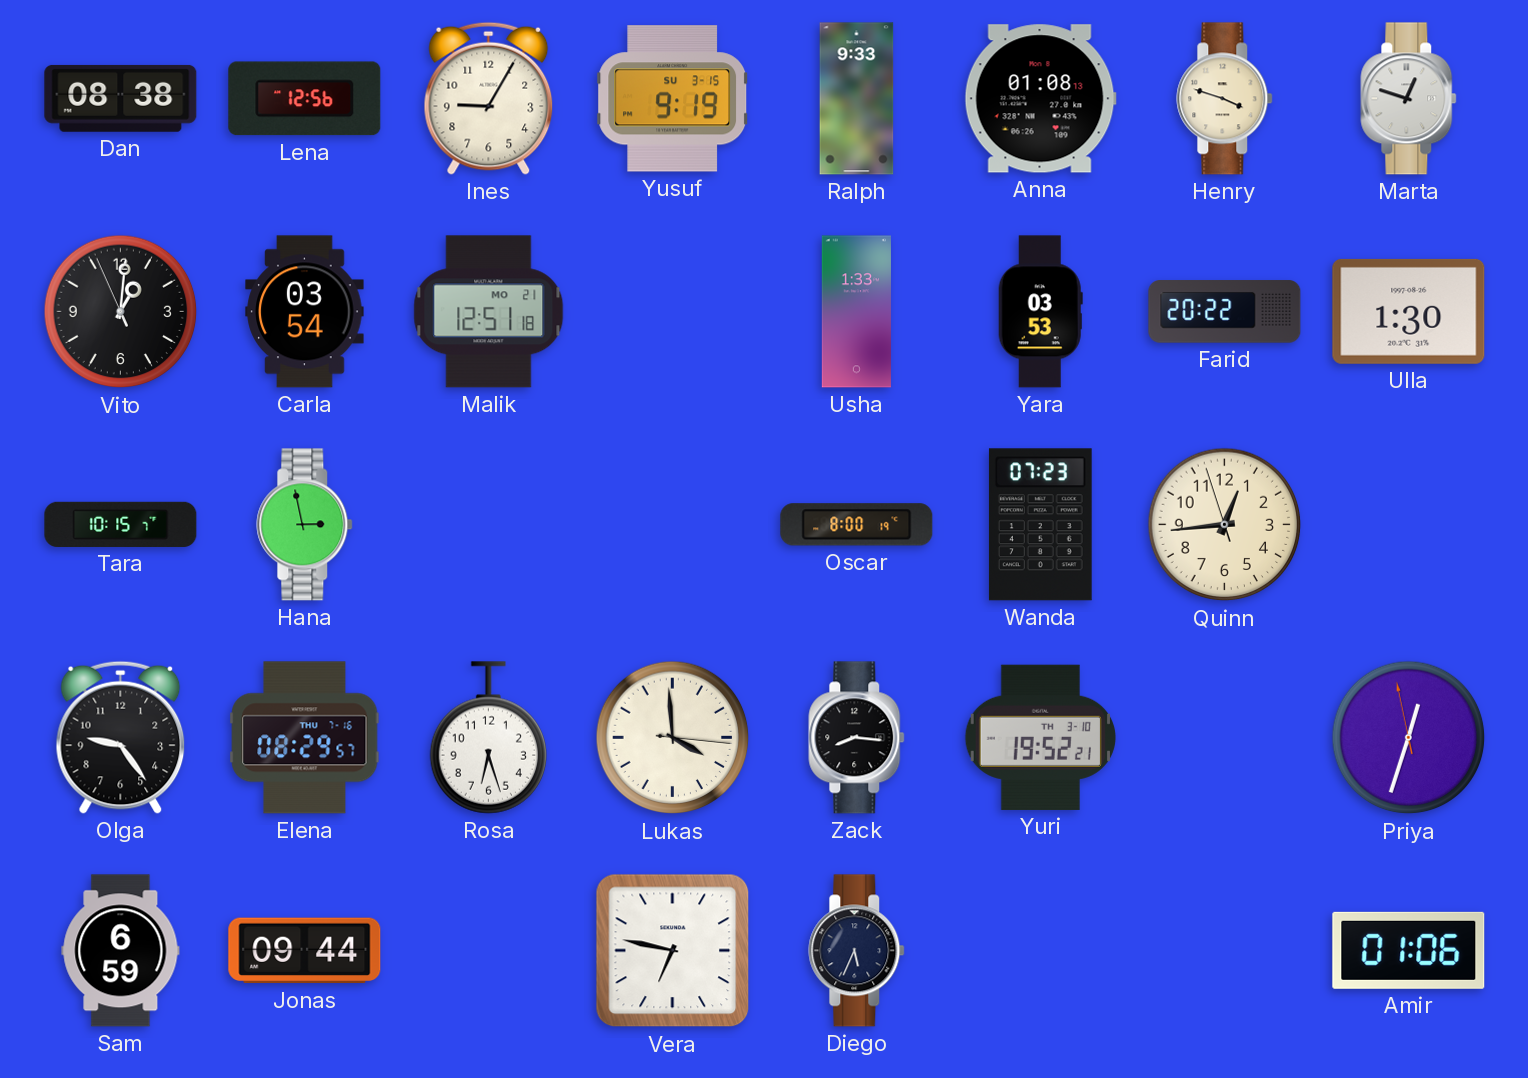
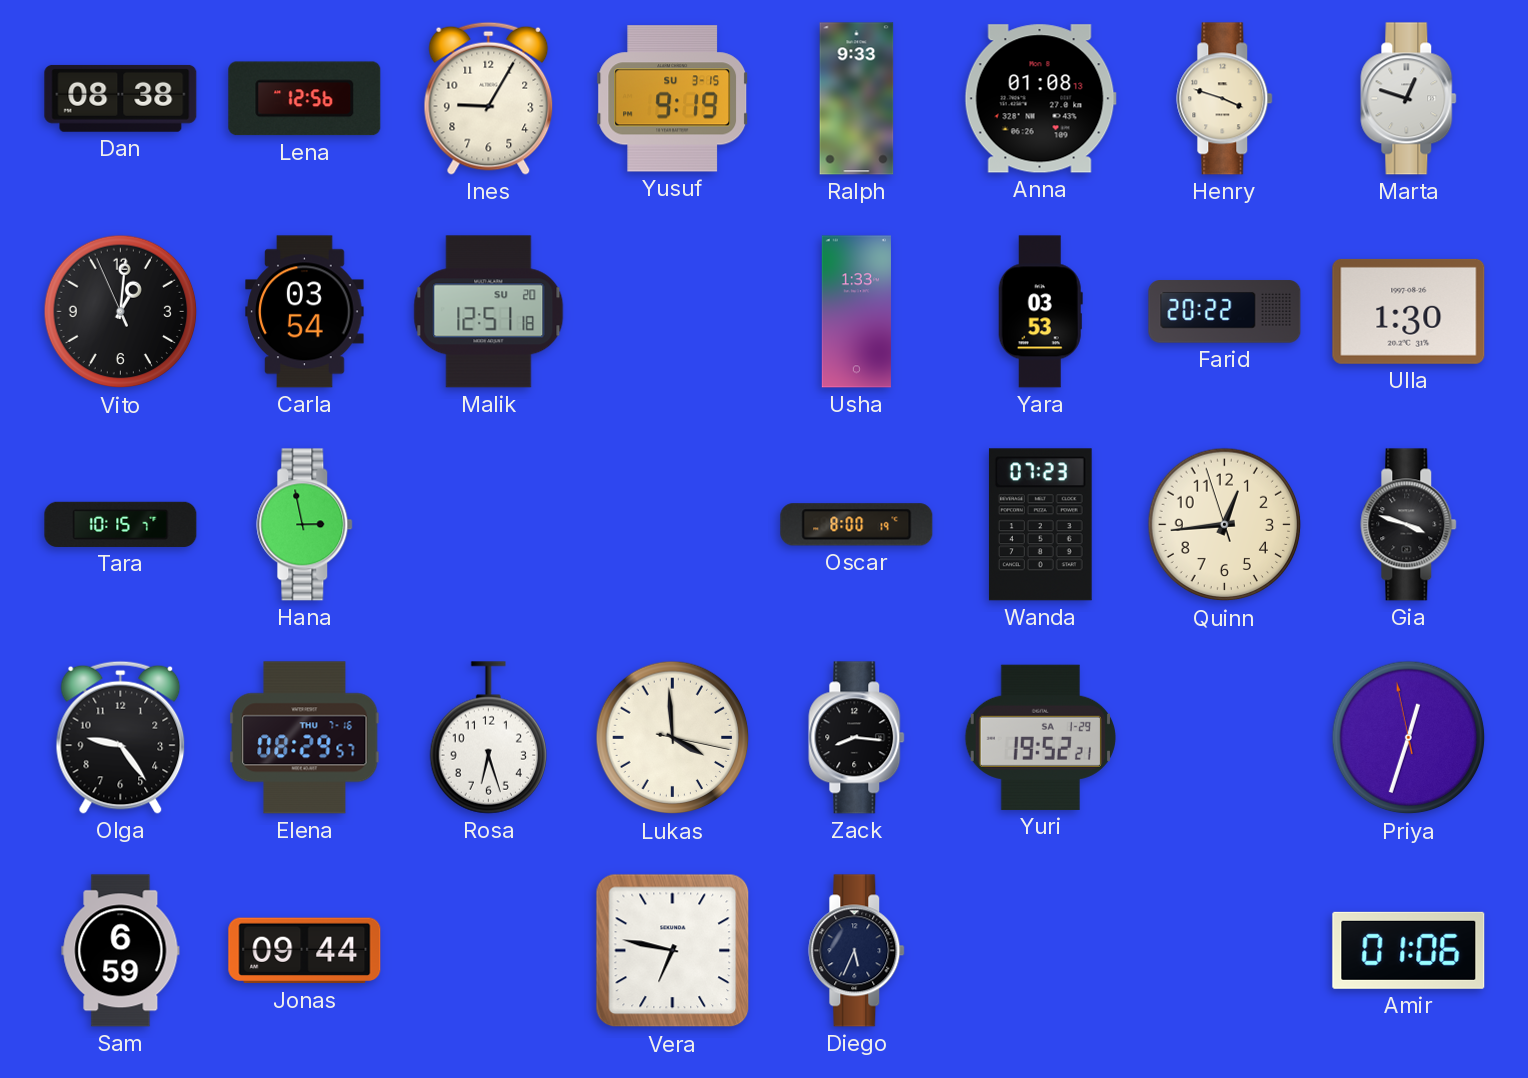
Malik date: MO 21 -> SU 20
Gia: none -> 3:48
Lukas: 3:59:16 -> 3:59:17
Yuri date: TH 3-10 -> SA 1-29
